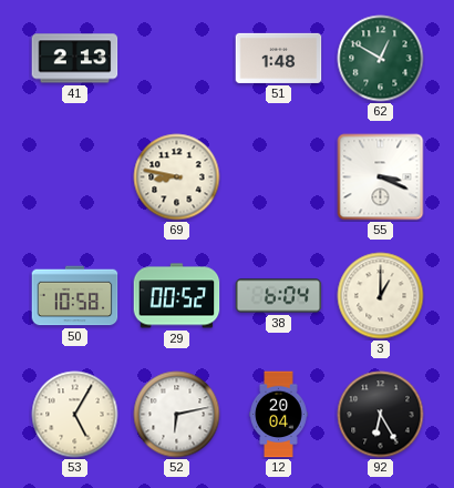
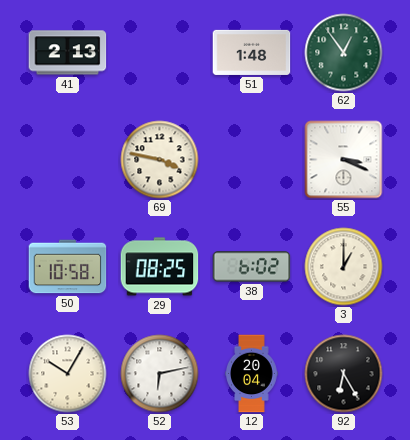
62: 12:50 -> 12:54
69: 8:47 -> 3:47
29: 00:52 -> 08:25
38: 6:04 -> 6:02
53: 5:05 -> 10:05
